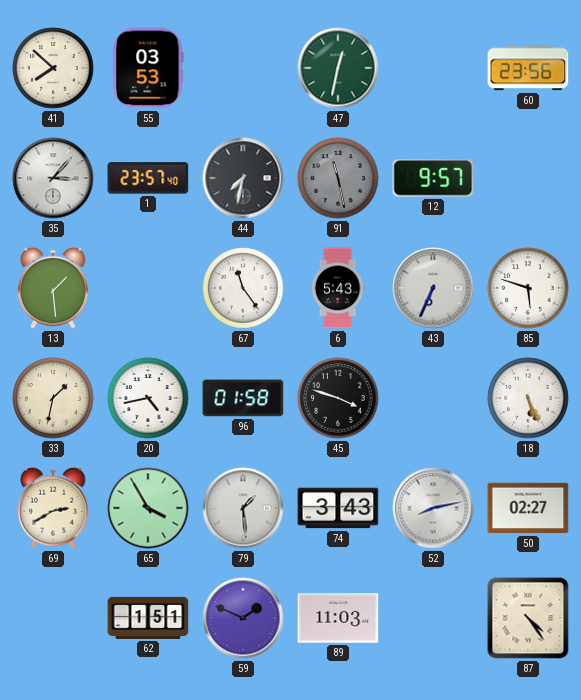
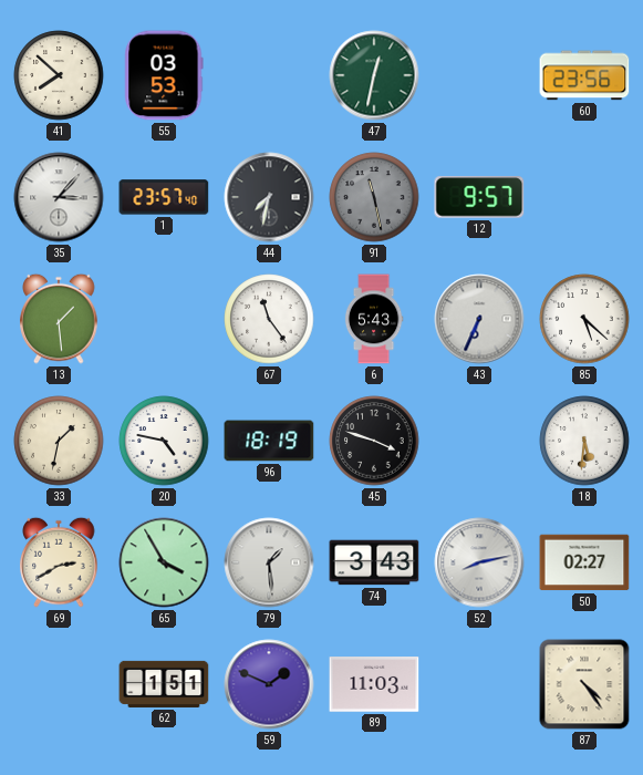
85: 5:48 -> 5:22
20: 4:43 -> 4:47
96: 01:58 -> 18:19
18: 5:26 -> 5:31
